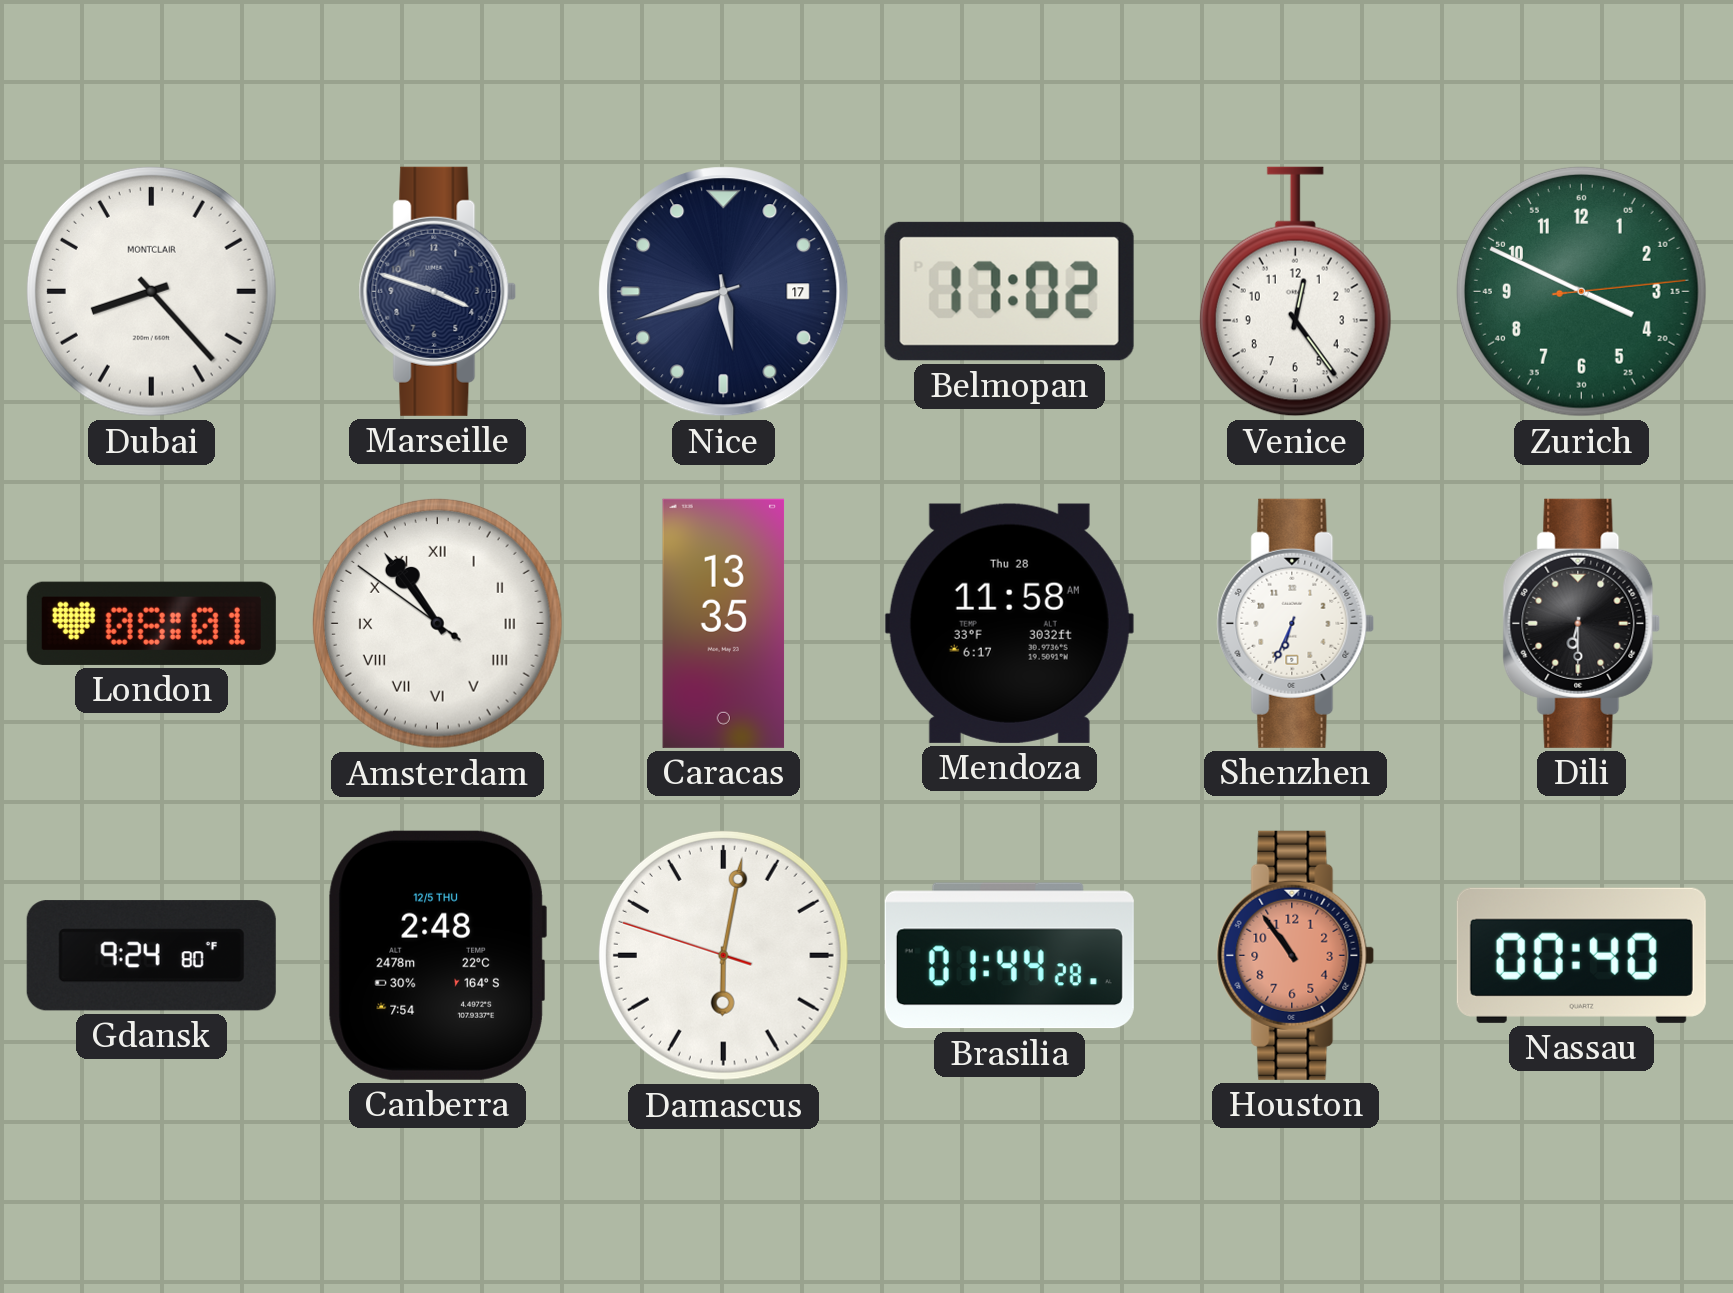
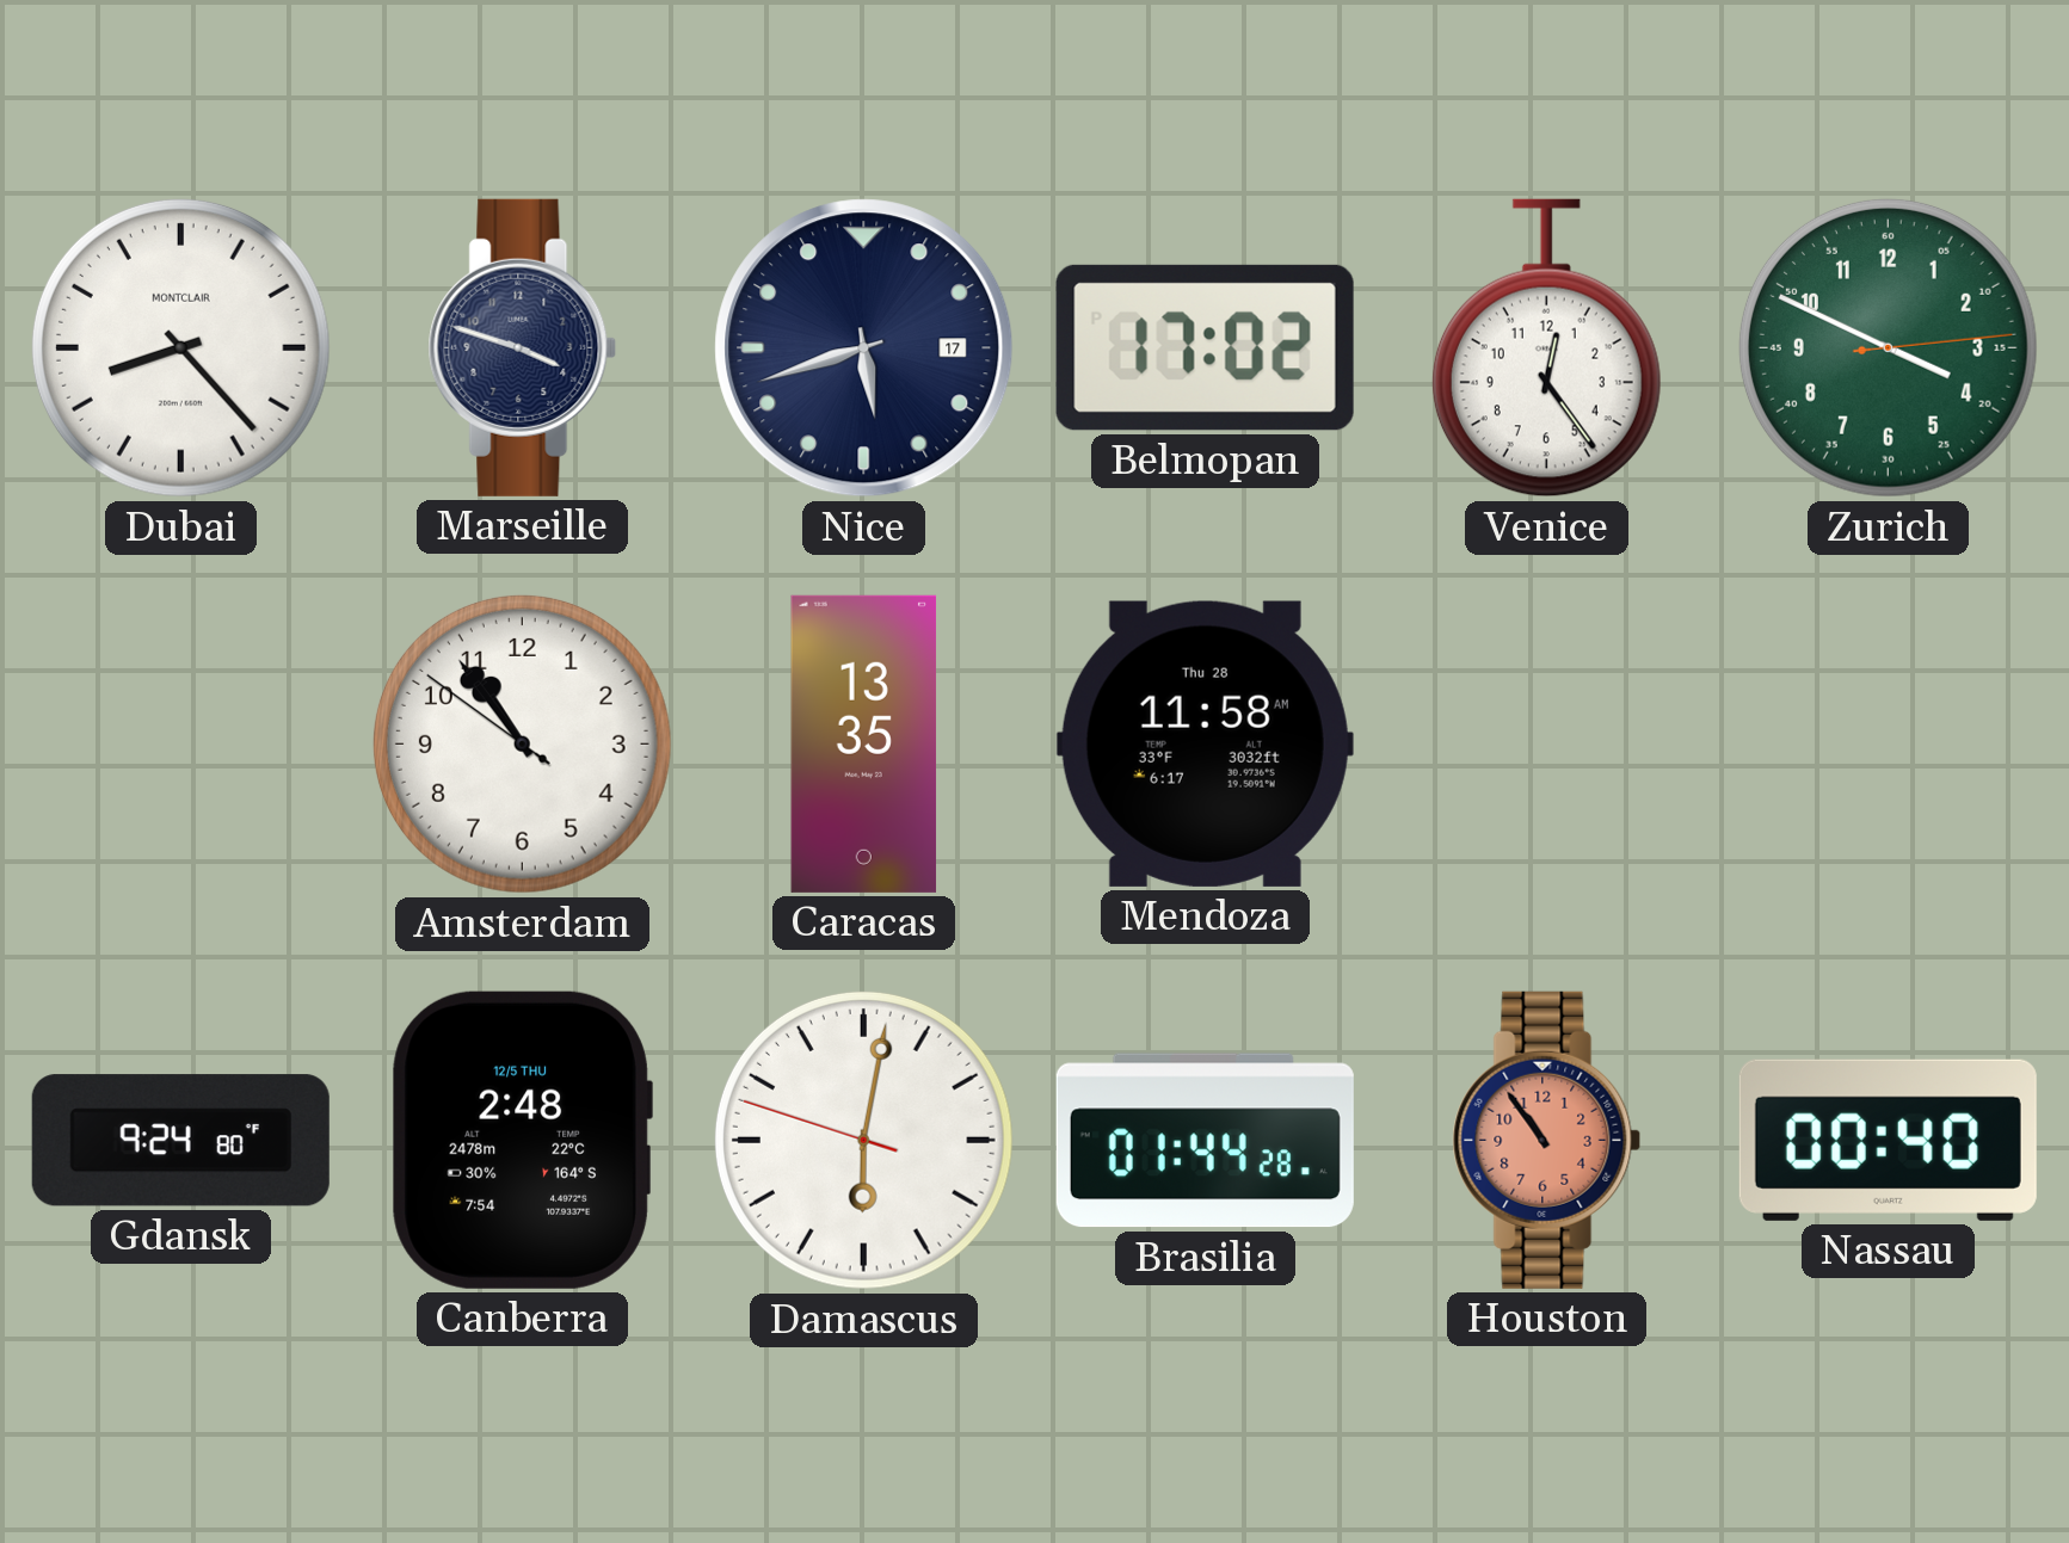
London: 08:01 -> none
Amsterdam numerals: Roman -> Arabic
Shenzhen: 6:34 -> none
Dili: 6:30 -> none
